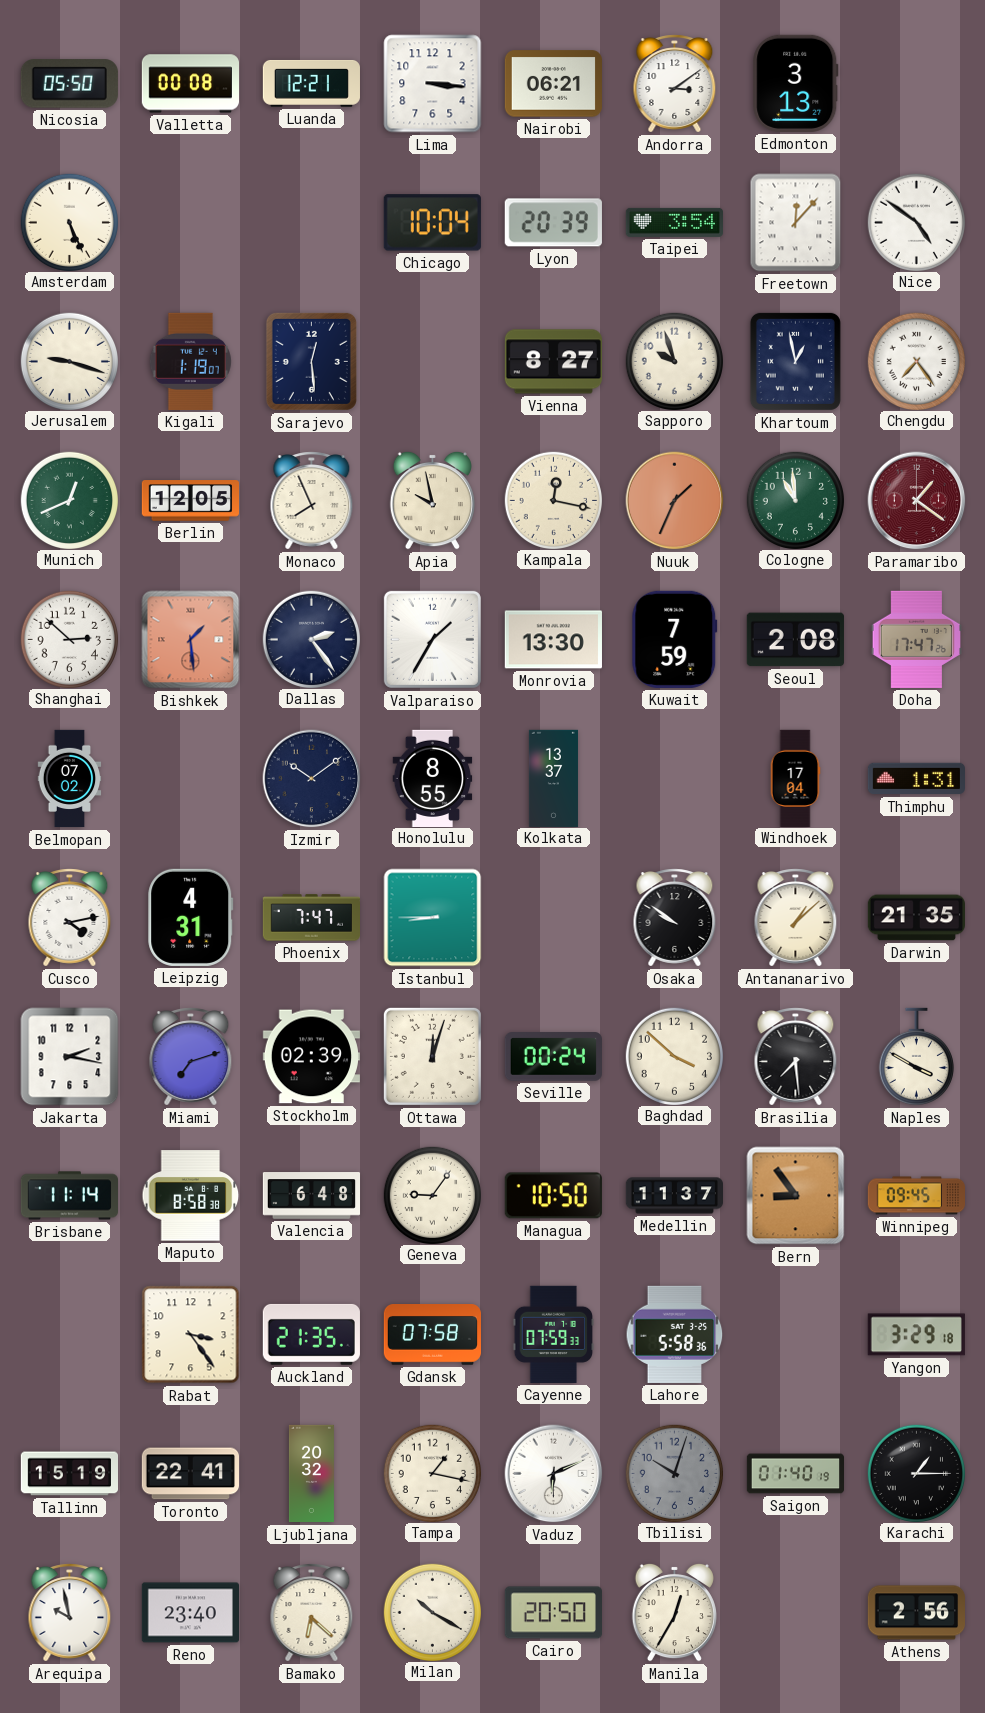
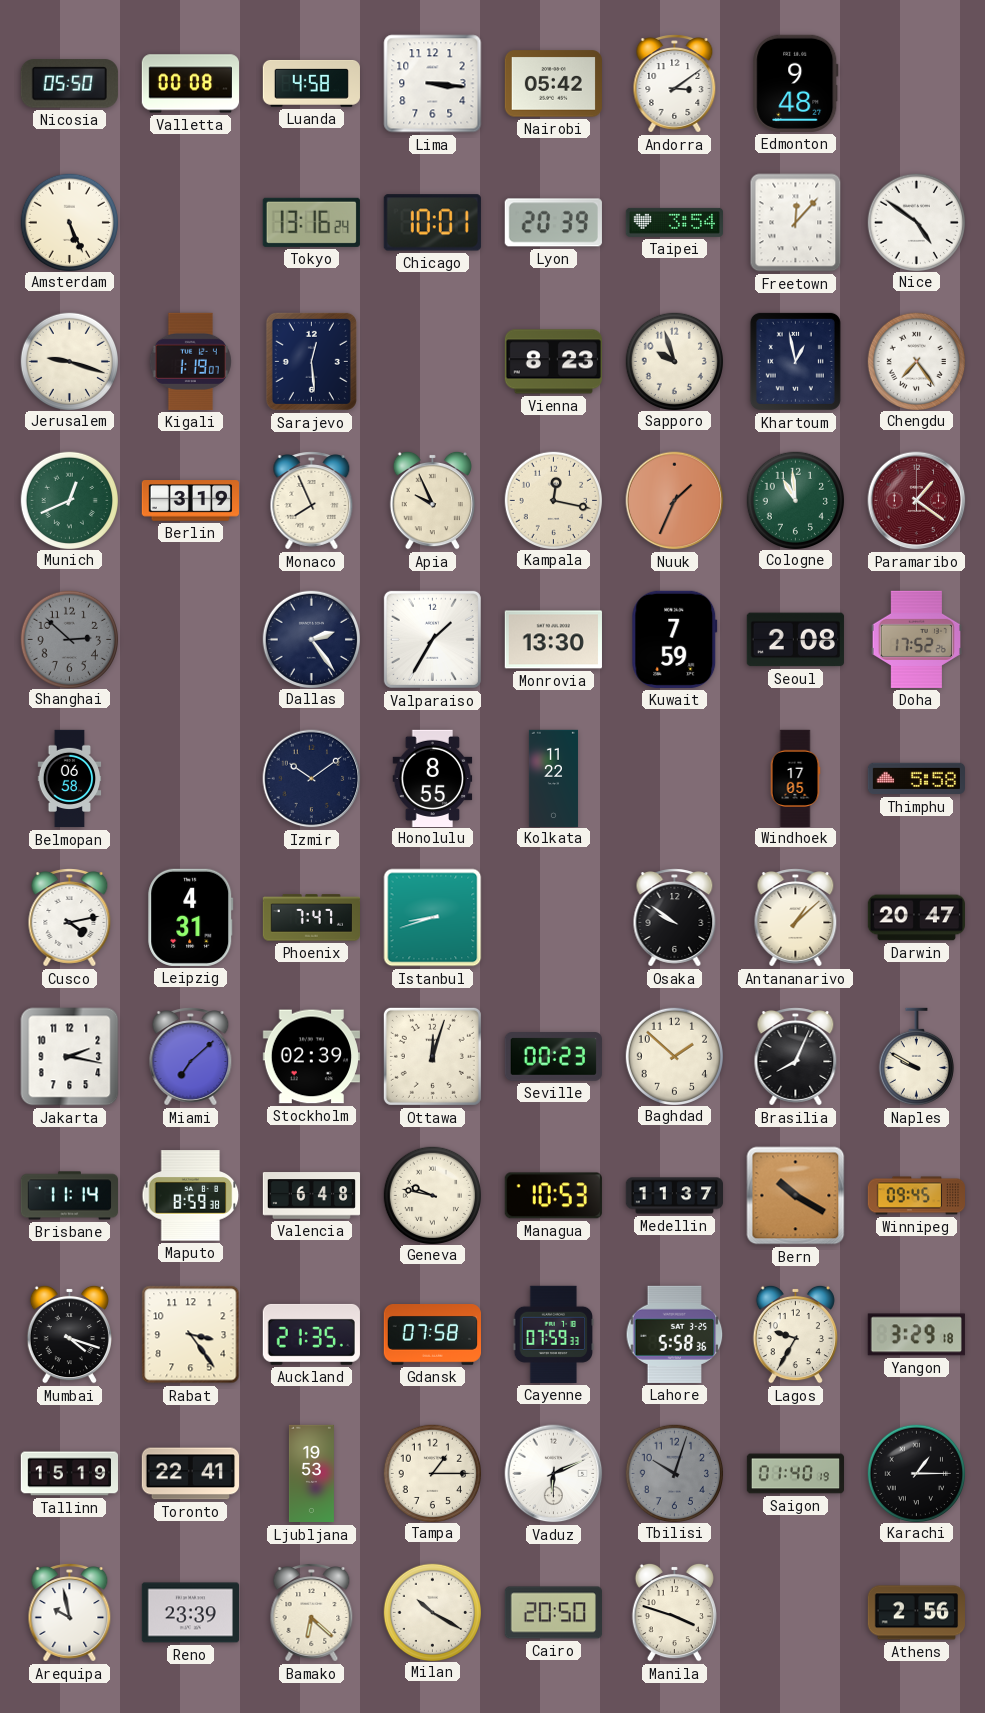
Luanda: 12:21 -> 4:58
Nairobi: 06:21 -> 05:42
Edmonton: 3:13 -> 9:48
Tokyo: none -> 13:16
Chicago: 10:04 -> 10:01
Vienna: 8:27 -> 8:23
Berlin: 12:05 -> 3:19
Apia: 9:58 -> 9:56
Shanghai dial: white -> grey
Bishkek: 1:29 -> none
Doha: 17:47 -> 17:52
Belmopan: 07:02 -> 06:58
Kolkata: 13:37 -> 11:22
Windhoek: 17:04 -> 17:05
Thimphu: 1:31 -> 5:58
Istanbul: 8:45 -> 8:42
Darwin: 21:35 -> 20:47
Miami: 7:12 -> 7:08
Seville: 00:24 -> 00:23
Baghdad: 3:52 -> 1:52
Brasilia: 7:29 -> 8:04
Naples: 3:50 -> 9:50
Maputo: 8:58 -> 8:59
Geneva: 9:06 -> 9:47
Managua: 10:50 -> 10:53
Bern: 8:54 -> 10:20
Mumbai: none -> 4:18
Lagos: none -> 9:35
Ljubljana: 20:32 -> 19:53
Tampa: 1:17 -> 1:15
Reno: 23:40 -> 23:39
Manila: 12:35 -> 3:48
